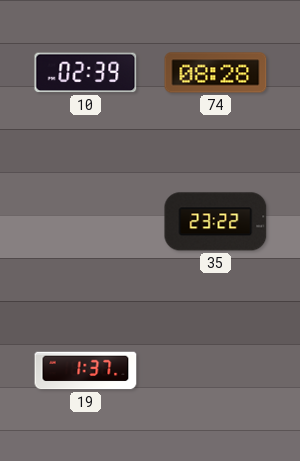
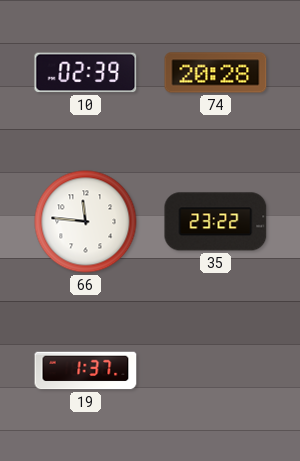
74: 08:28 -> 20:28
66: none -> 11:46
